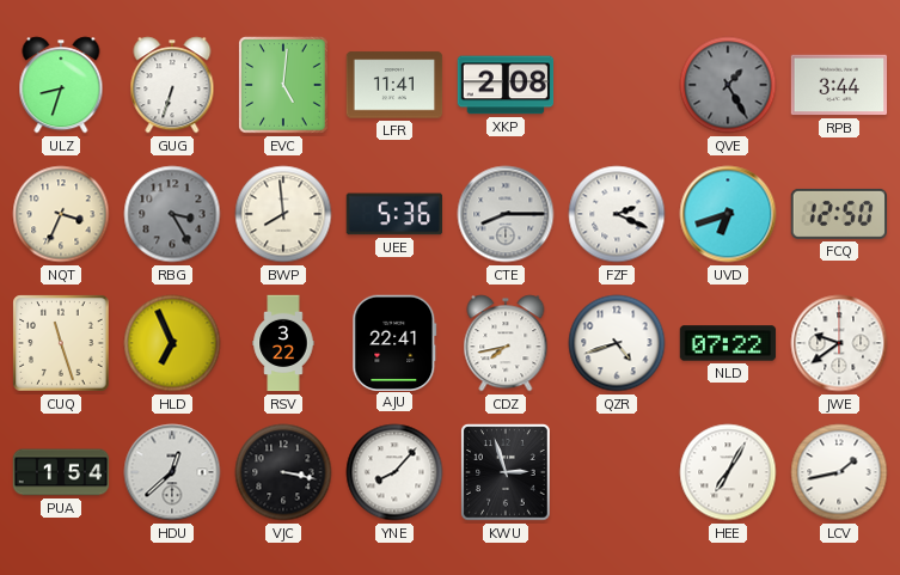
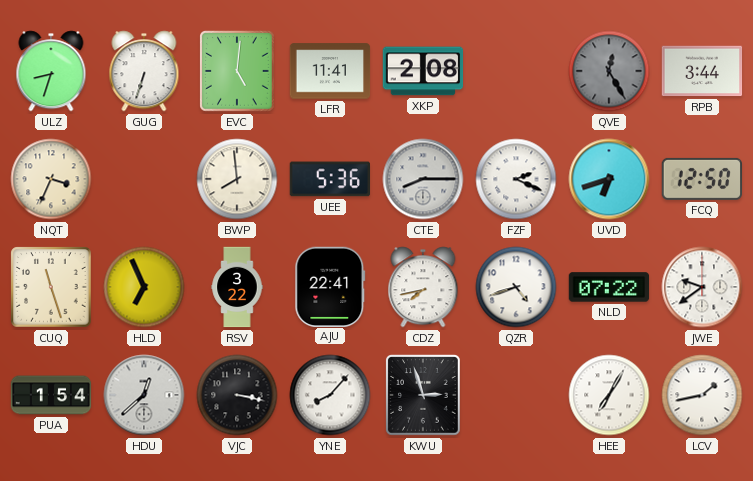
QVE: 1:25 -> 12:25
RBG: 3:25 -> none
